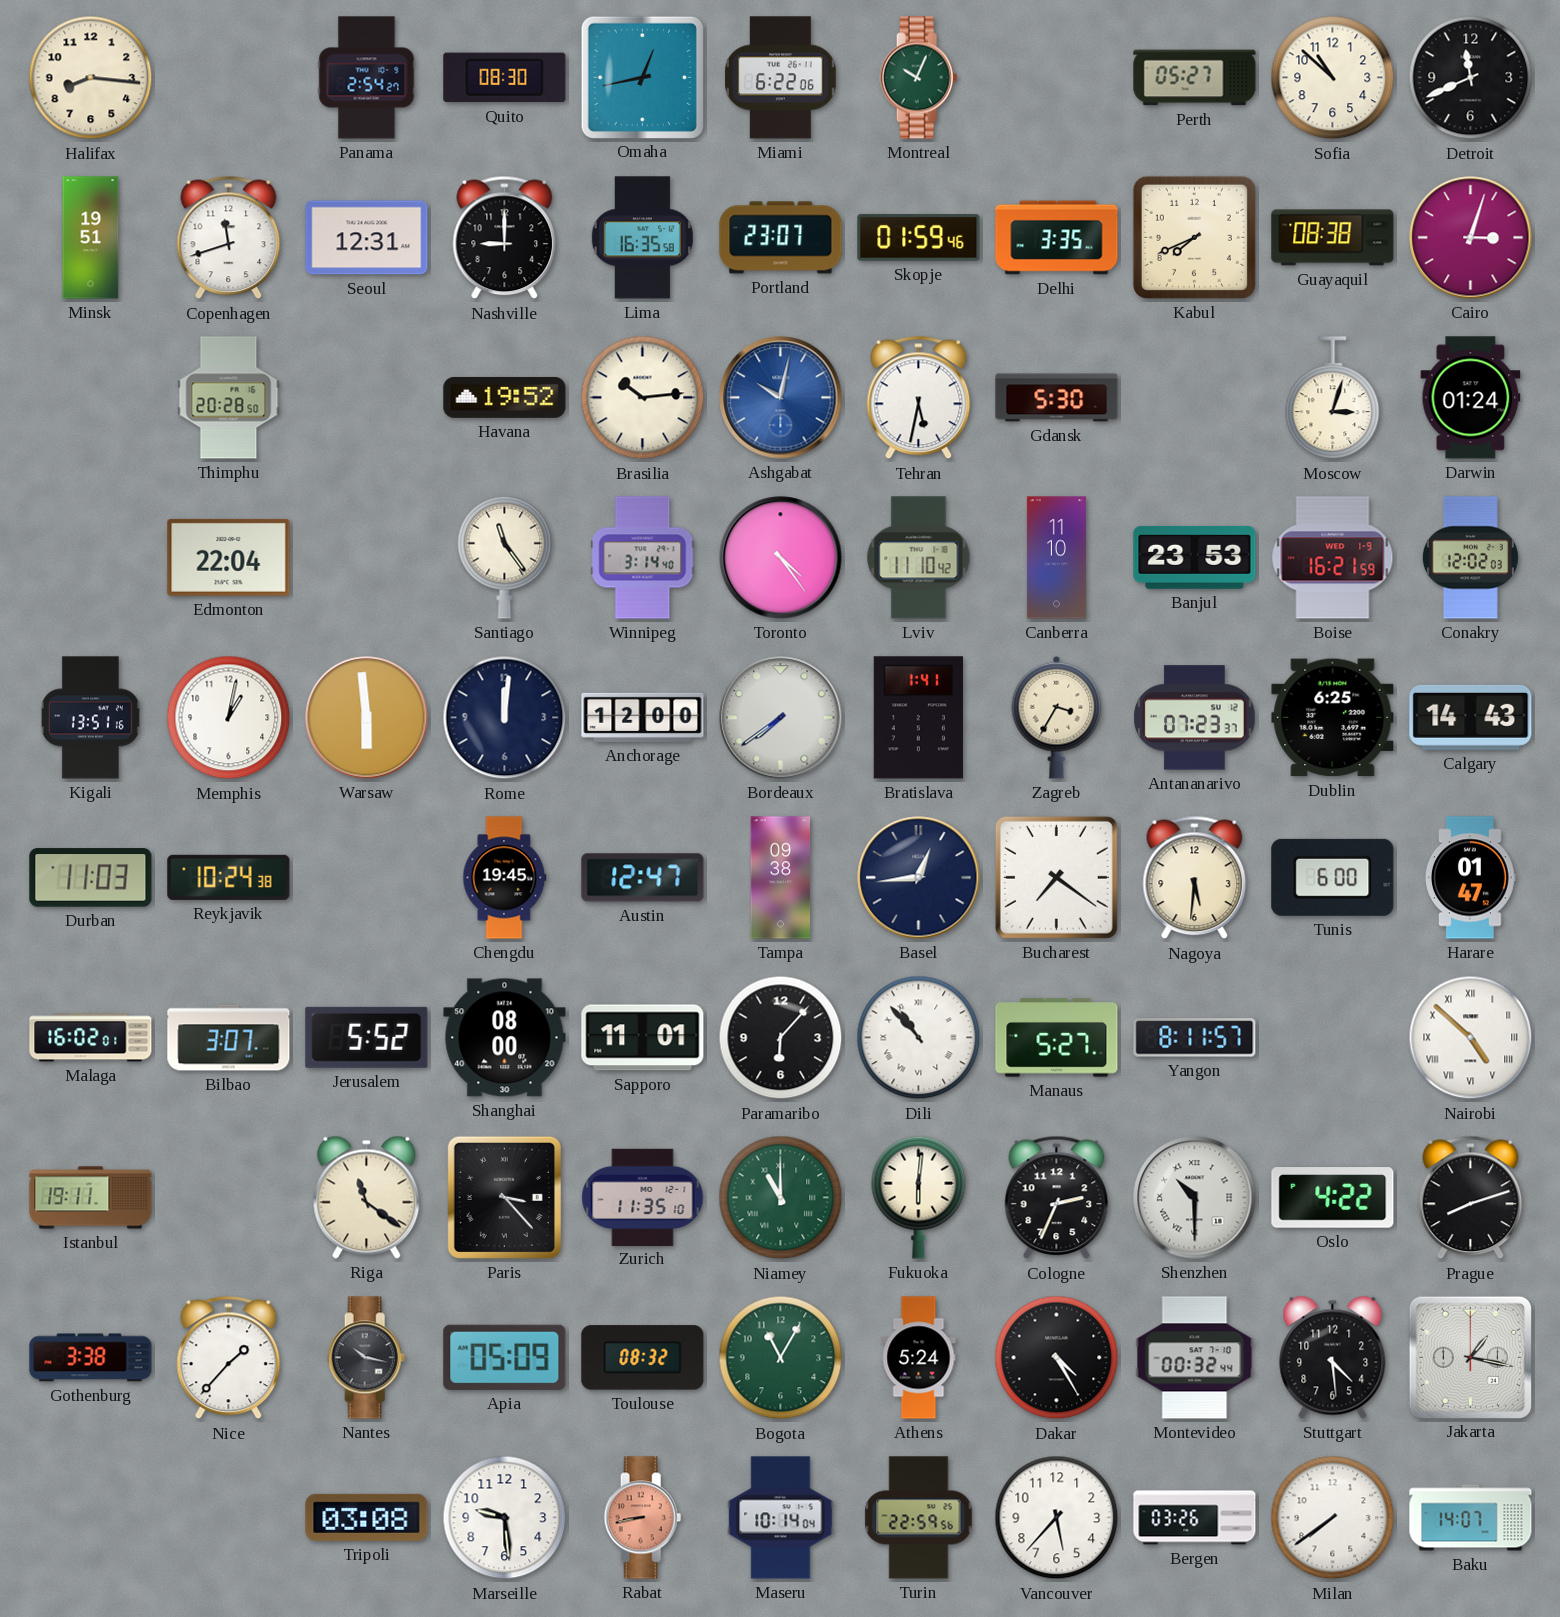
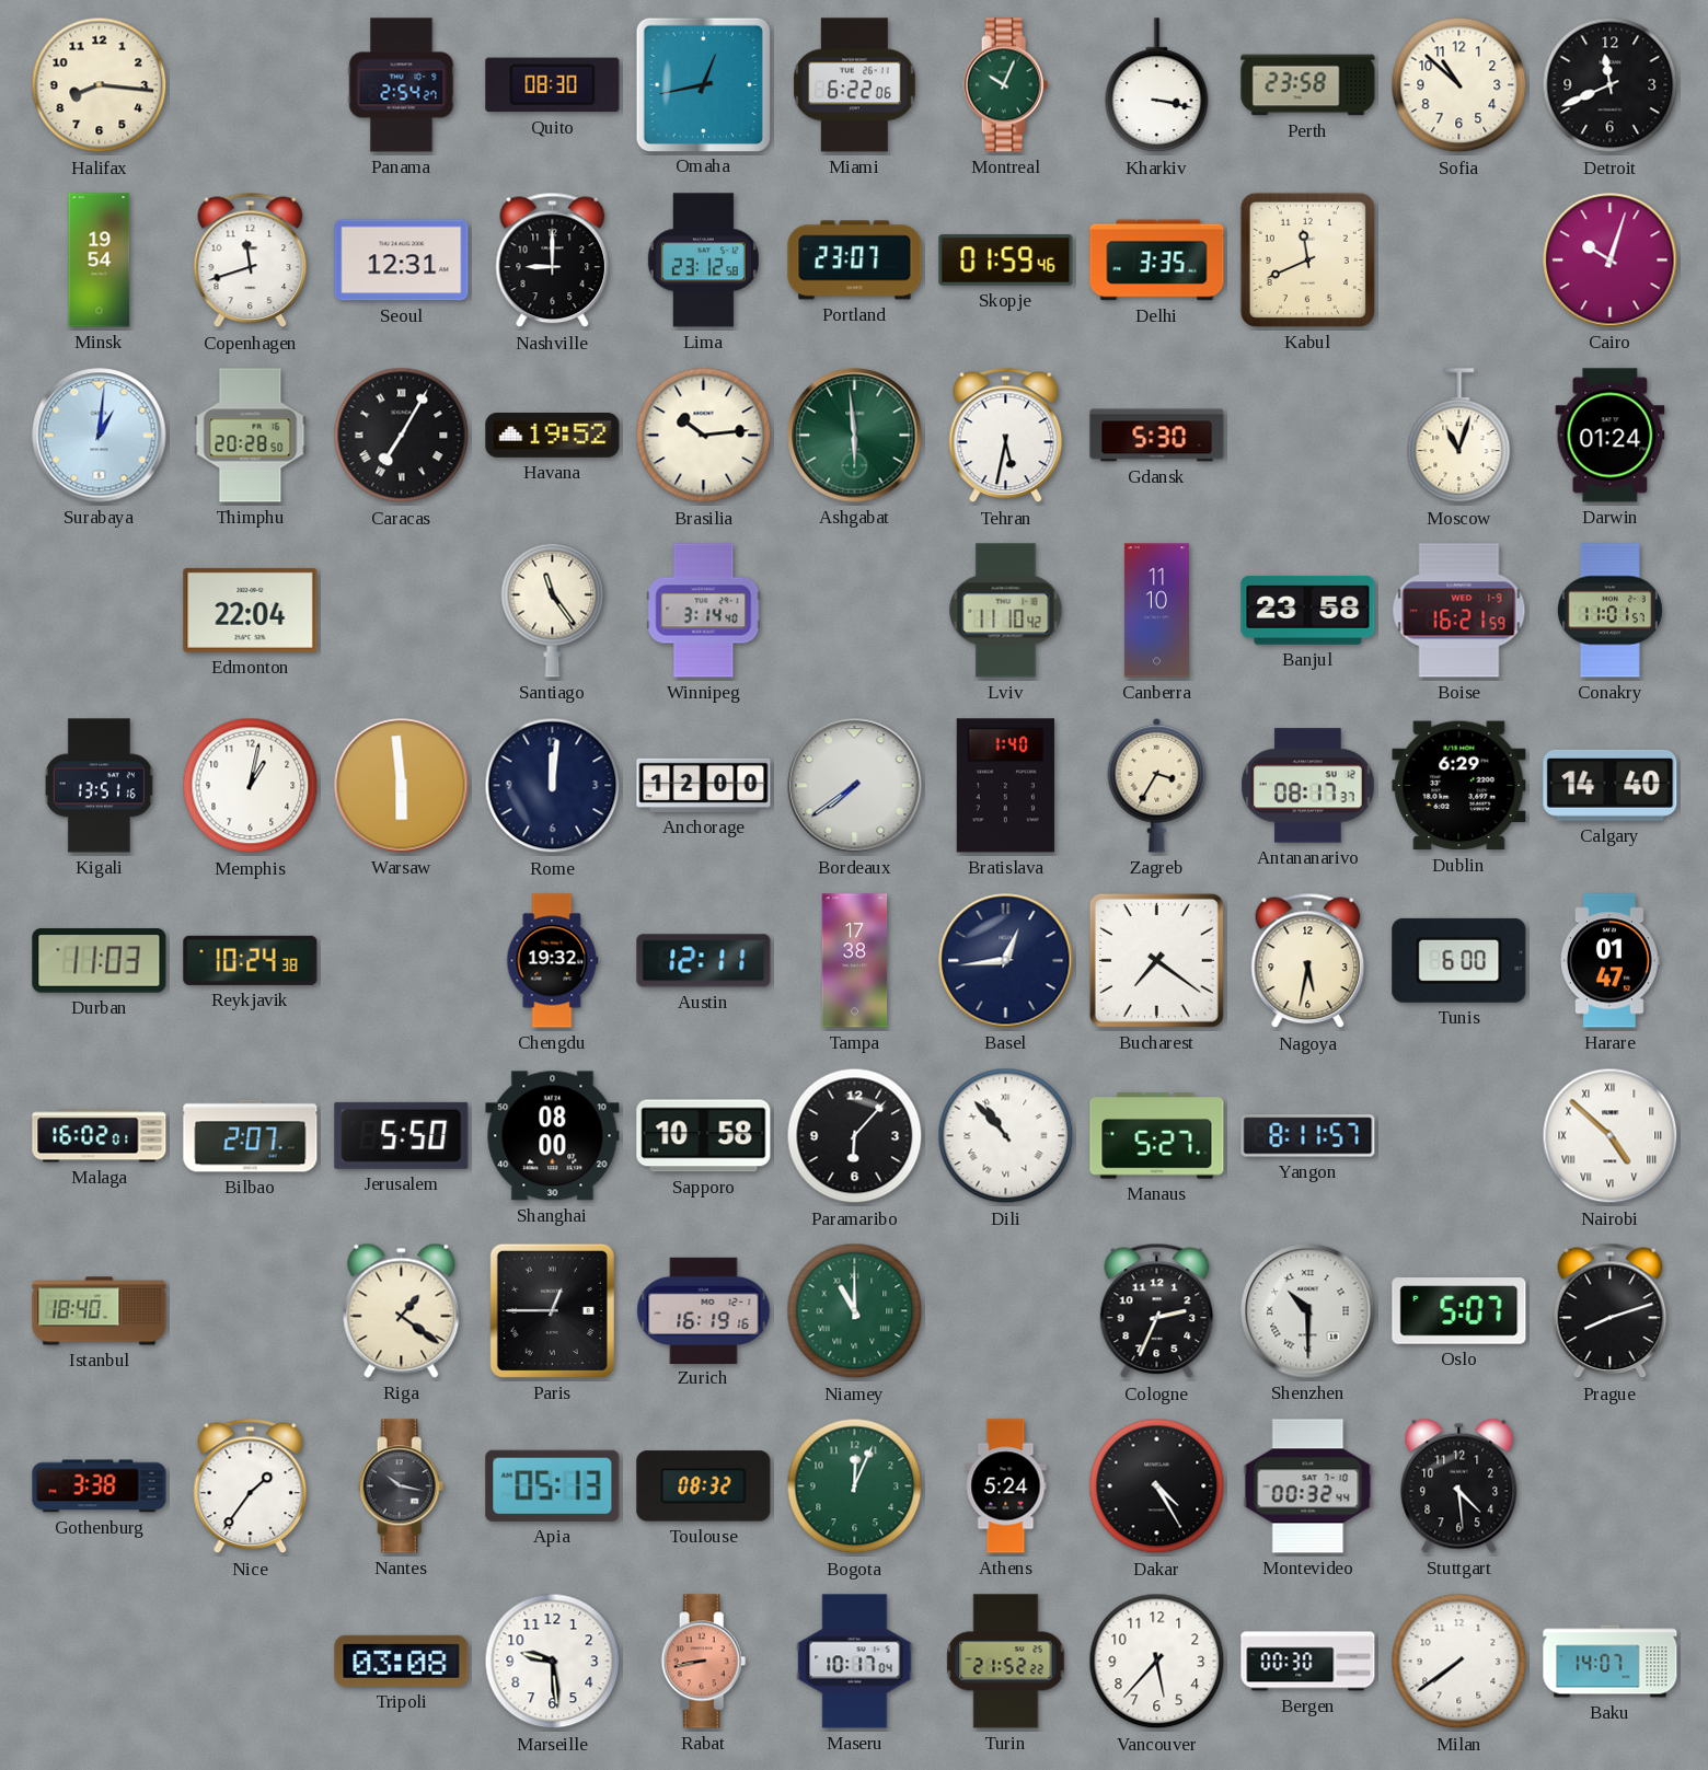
Kharkiv: none -> 3:17
Perth: 05:27 -> 23:58
Minsk: 19:51 -> 19:54
Lima: 16:35 -> 23:12
Kabul: 7:41 -> 11:41
Guayaquil: 08:38 -> none
Cairo: 3:03 -> 10:03
Surabaya: none -> 1:01
Caracas: none -> 7:05
Ashgabat: 10:02 -> 5:59
Ashgabat dial: blue -> green
Moscow: 3:03 -> 11:03
Toronto: 4:24 -> none
Banjul: 23:53 -> 23:58
Conakry: 12:02 -> 11:01
Bratislava: 1:41 -> 1:40
Antananarivo: 07:23 -> 08:17
Dublin: 6:25 -> 6:29
Calgary: 14:43 -> 14:40
Chengdu: 19:45 -> 19:32
Austin: 12:47 -> 12:11
Tampa: 09:38 -> 17:38
Nagoya: 5:31 -> 5:32
Bilbao: 3:07 -> 2:07
Jerusalem: 5:52 -> 5:50
Sapporo: 11:01 -> 10:58
Istanbul: 19:11 -> 18:40
Riga: 11:21 -> 1:21
Paris: 3:23 -> 12:45
Zurich: 11:35 -> 16:19
Fukuoka: 6:01 -> none
Oslo: 4:22 -> 5:07
Nice: 1:37 -> 1:36
Apia: 05:09 -> 05:13
Bogota: 11:05 -> 12:04
Jakarta: 1:17 -> none
Maseru: 10:14 -> 10:17
Turin: 22:59 -> 21:52
Bergen: 03:26 -> 00:30
